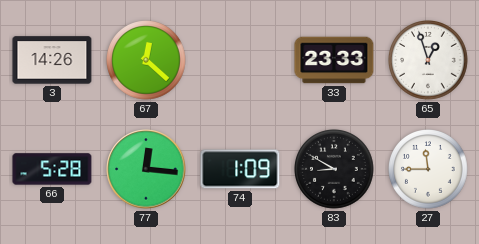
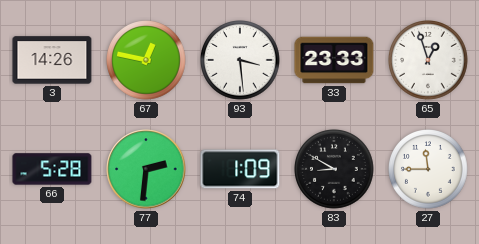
67: 12:22 -> 12:47
93: none -> 3:29
77: 12:16 -> 2:31
